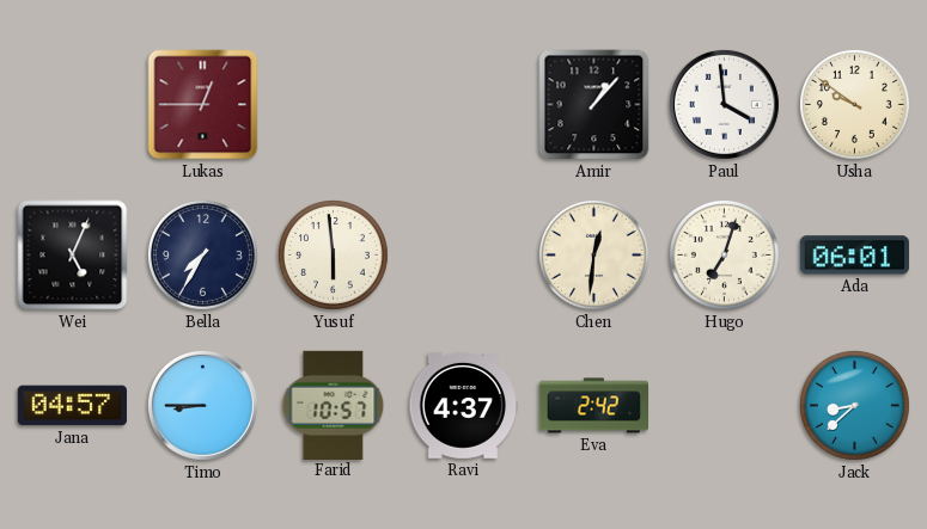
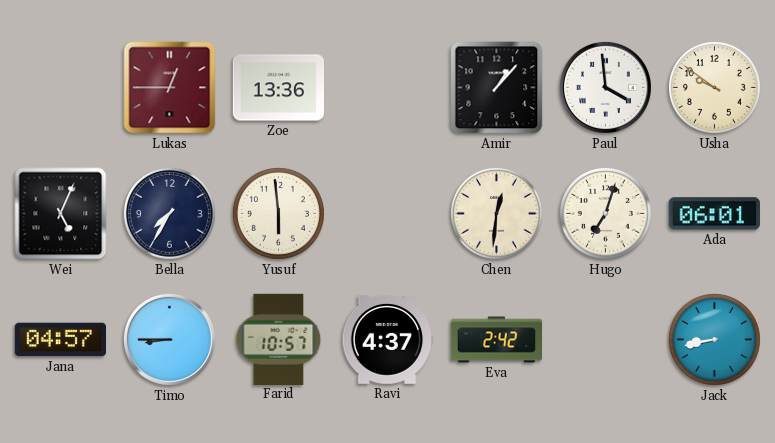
Zoe: none -> 13:36
Jack: 8:38 -> 8:43
